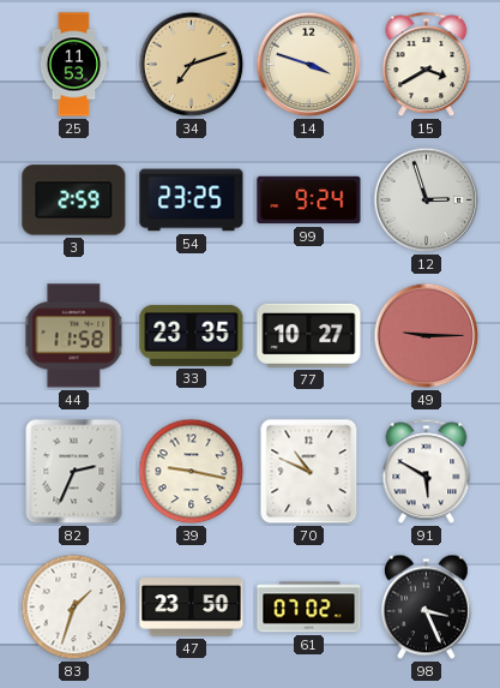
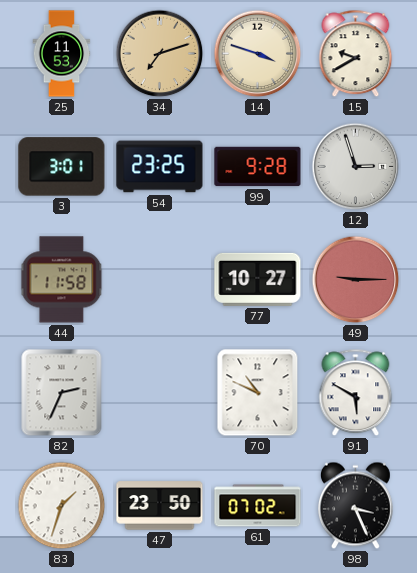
15: 3:40 -> 9:40
3: 2:59 -> 3:01
99: 9:24 -> 9:28
33: 23:35 -> none
39: 9:17 -> none
